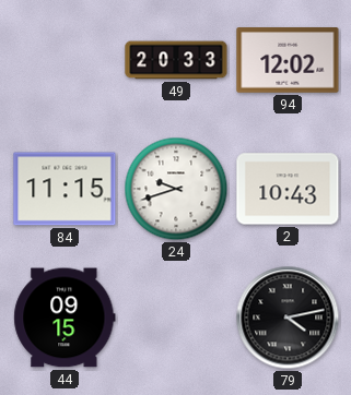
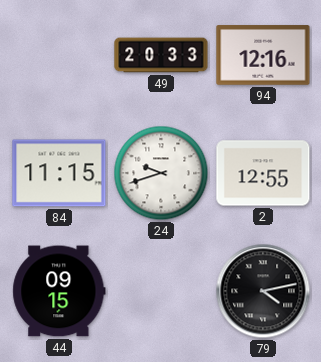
94: 12:02 -> 12:16
2: 10:43 -> 12:55
